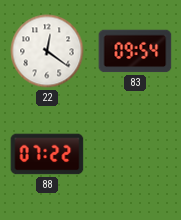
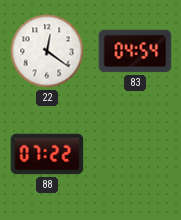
83: 09:54 -> 04:54
